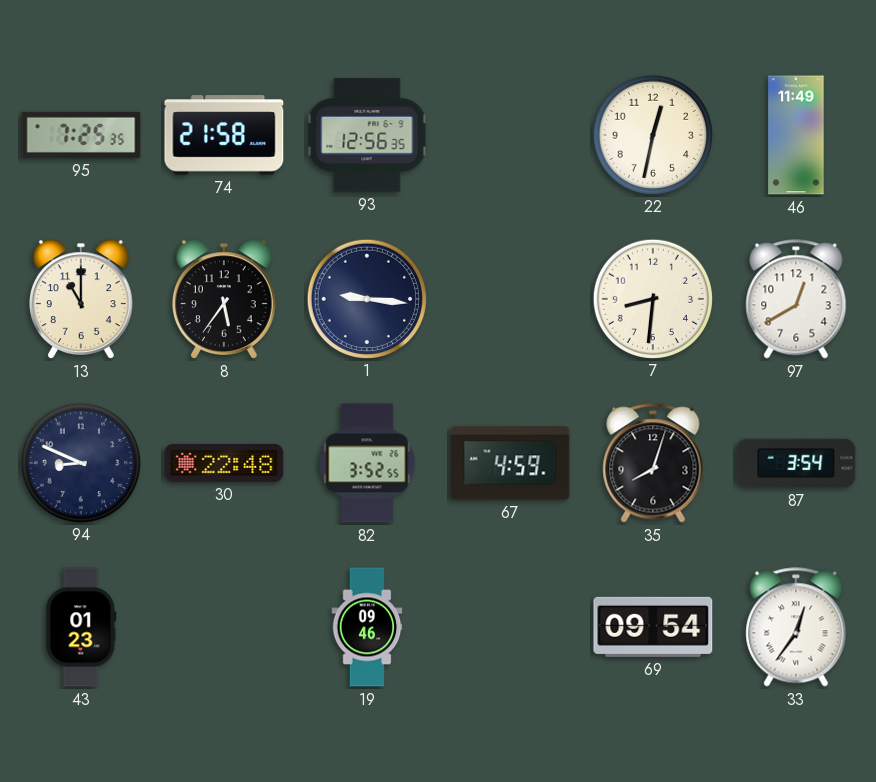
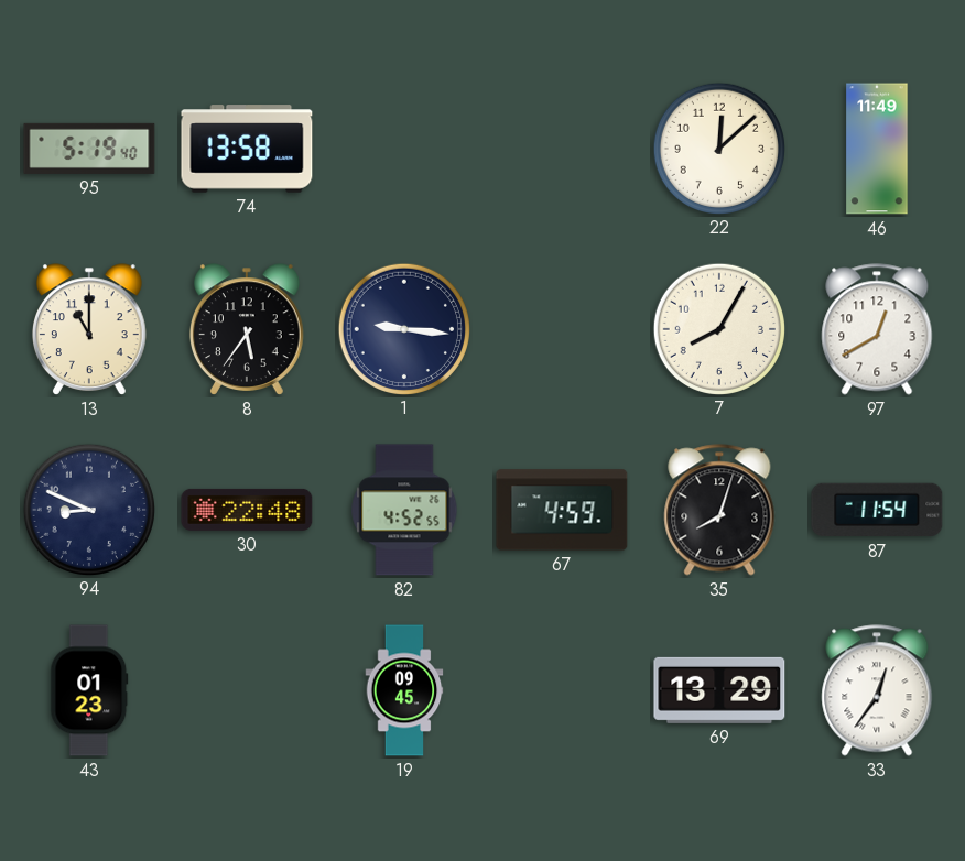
95: 7:25 -> 5:19
74: 21:58 -> 13:58
93: 12:56 -> none
22: 12:32 -> 12:08
7: 8:31 -> 8:05
82: 3:52 -> 4:52
87: 3:54 -> 11:54
19: 09:46 -> 09:45
69: 09:54 -> 13:29
